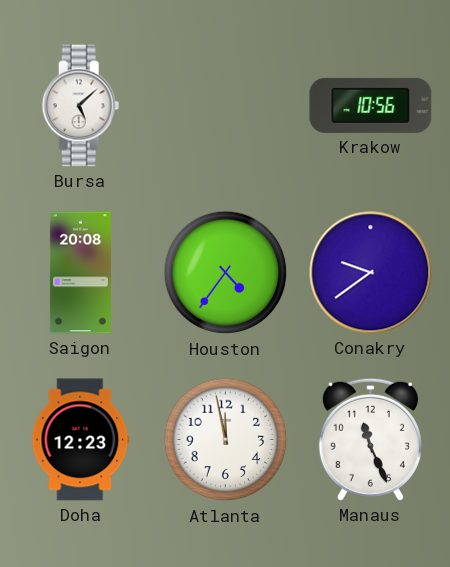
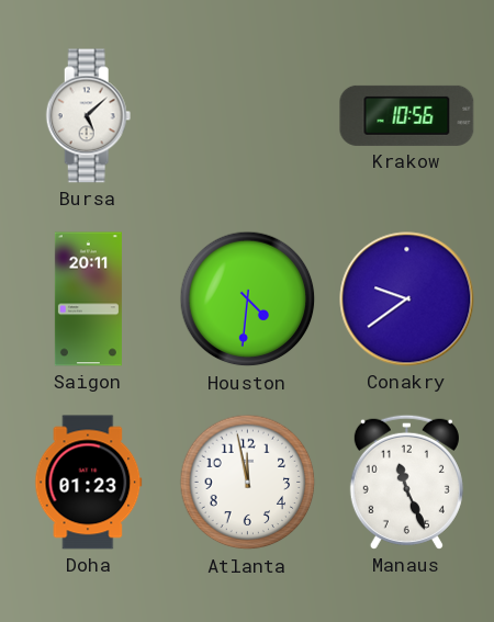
Saigon: 20:08 -> 20:11
Houston: 4:36 -> 4:31
Doha: 12:23 -> 01:23
